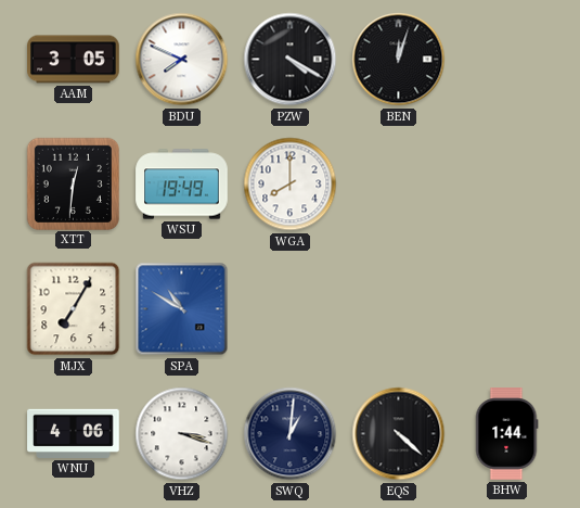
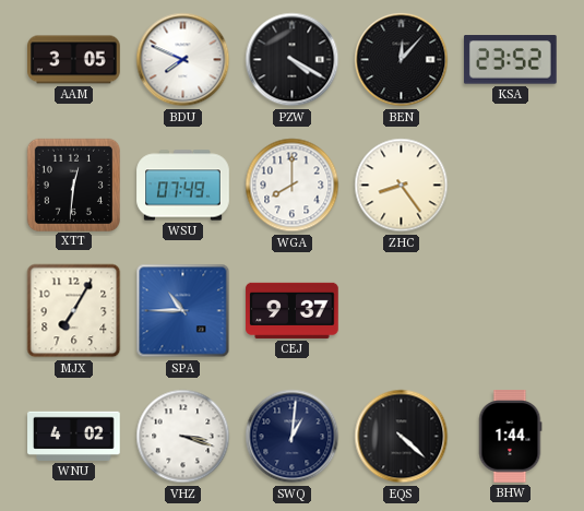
BEN: 12:03 -> 12:07
KSA: none -> 23:52
WSU: 19:49 -> 07:49
ZHC: none -> 8:24
SPA: 10:50 -> 10:45
CEJ: none -> 9:37
WNU: 4:06 -> 4:02
